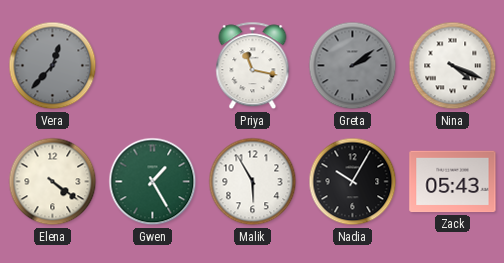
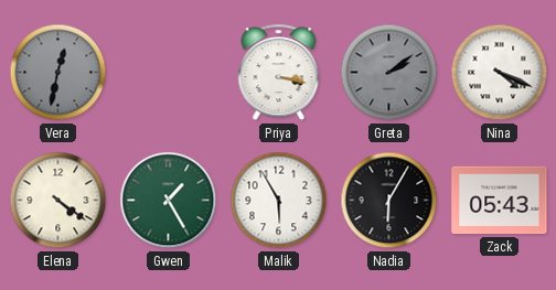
Vera: 12:37 -> 12:32
Priya: 11:17 -> 3:17
Nadia: 10:05 -> 6:05
